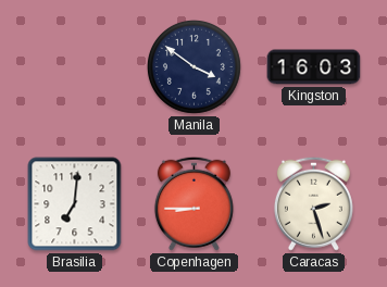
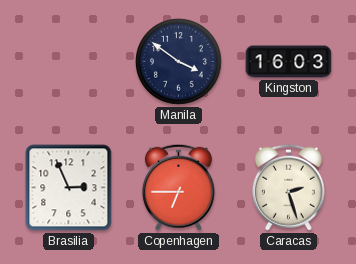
Brasilia: 7:01 -> 2:56
Copenhagen: 8:45 -> 6:45
